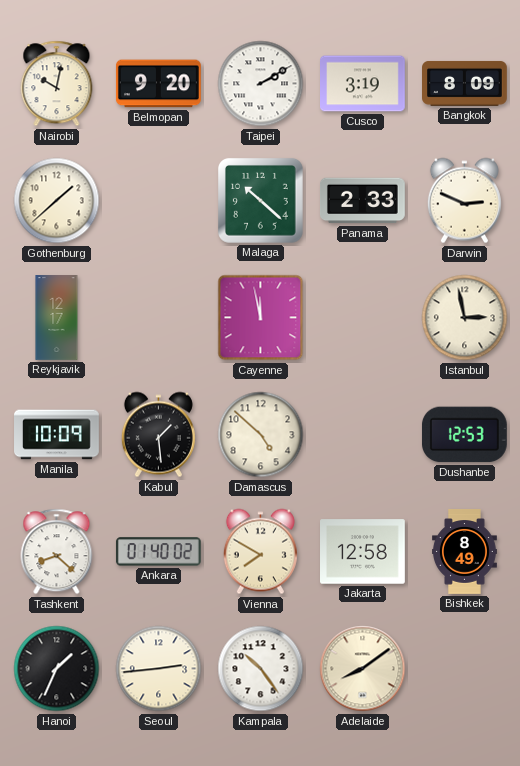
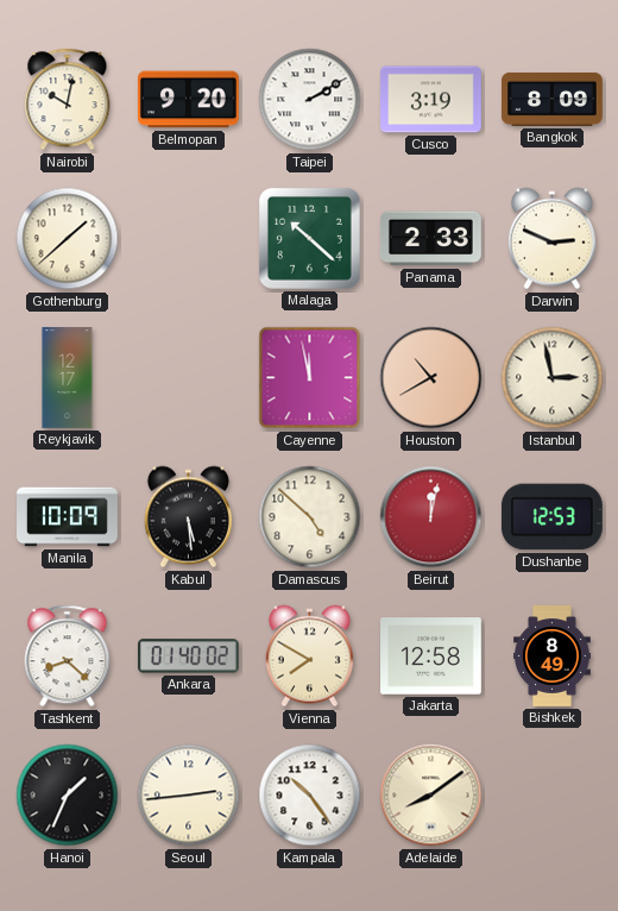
Houston: none -> 10:40
Kabul: 1:29 -> 5:29
Beirut: none -> 12:02
